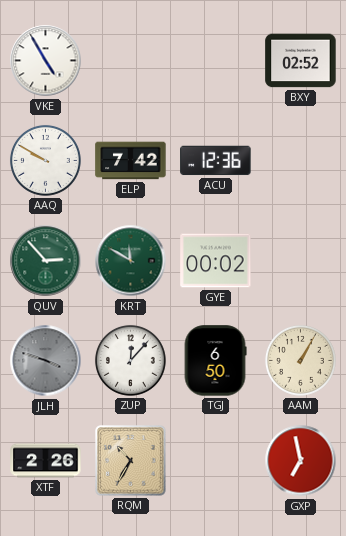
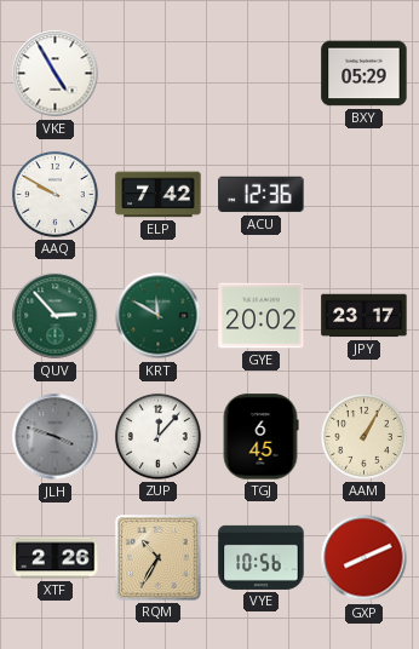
BXY: 02:52 -> 05:29
GYE: 00:02 -> 20:02
JPY: none -> 23:17
TGJ: 6:50 -> 6:45
VYE: none -> 10:56
GXP: 6:58 -> 8:11
